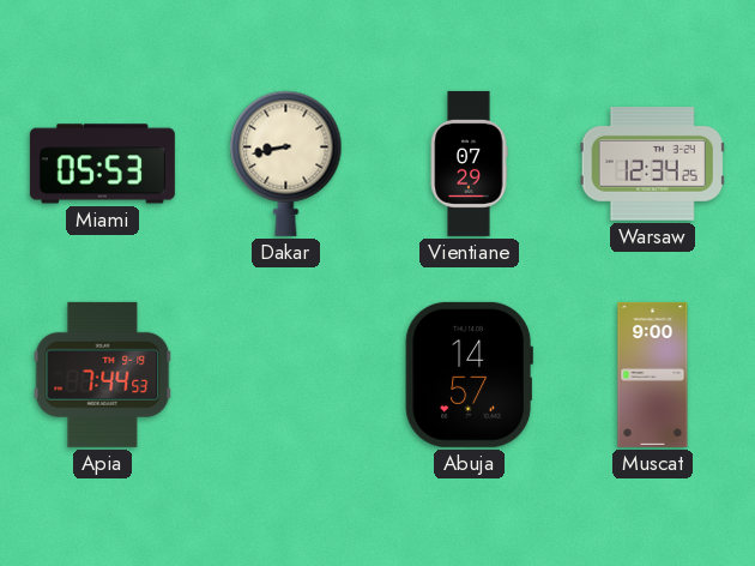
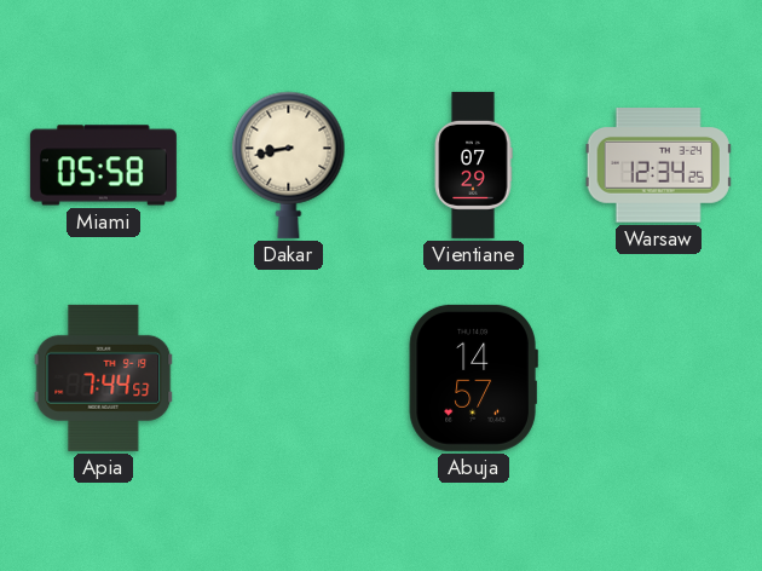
Miami: 05:53 -> 05:58
Muscat: 9:00 -> none
